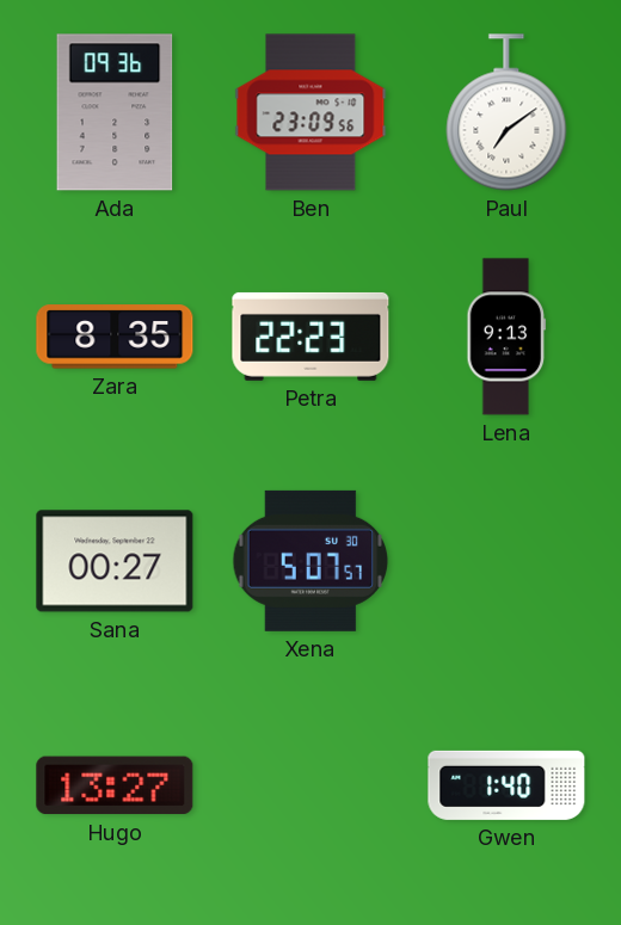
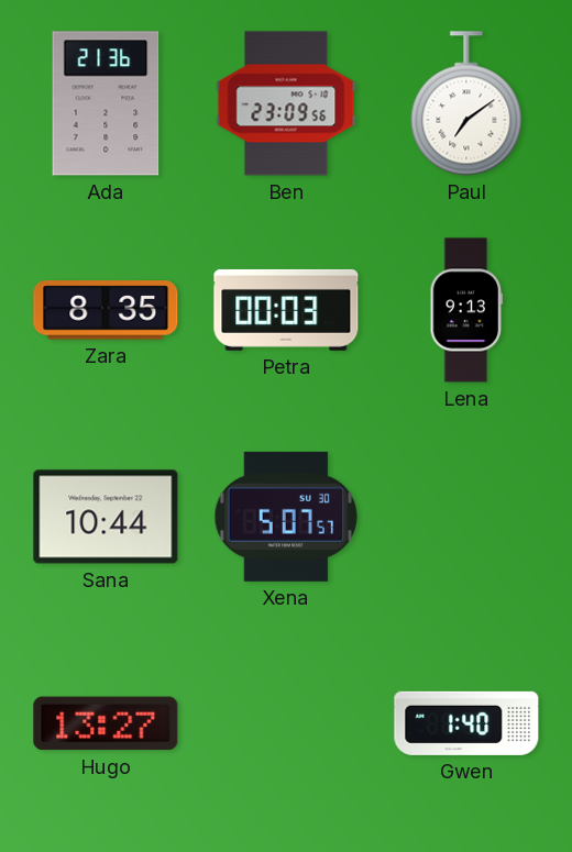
Ada: 09:36 -> 21:36
Petra: 22:23 -> 00:03
Sana: 00:27 -> 10:44
